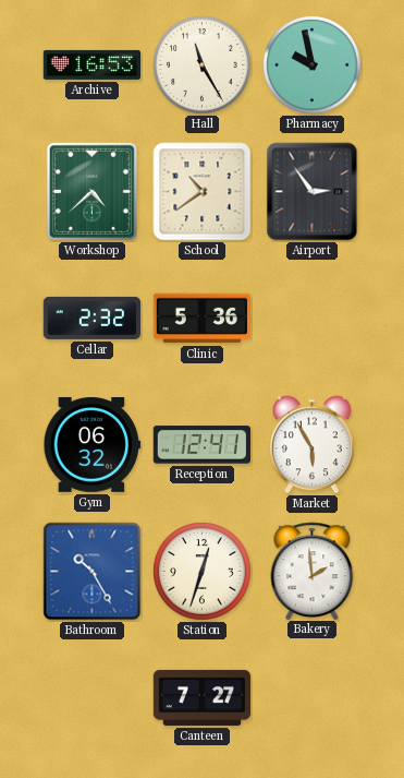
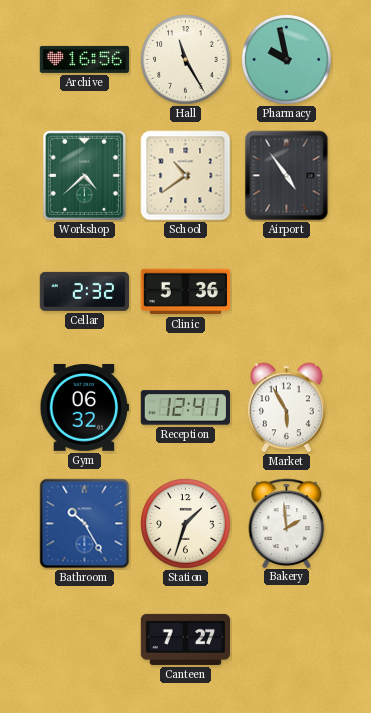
Archive: 16:53 -> 16:56
Airport: 2:54 -> 4:54
Station: 12:33 -> 1:33
